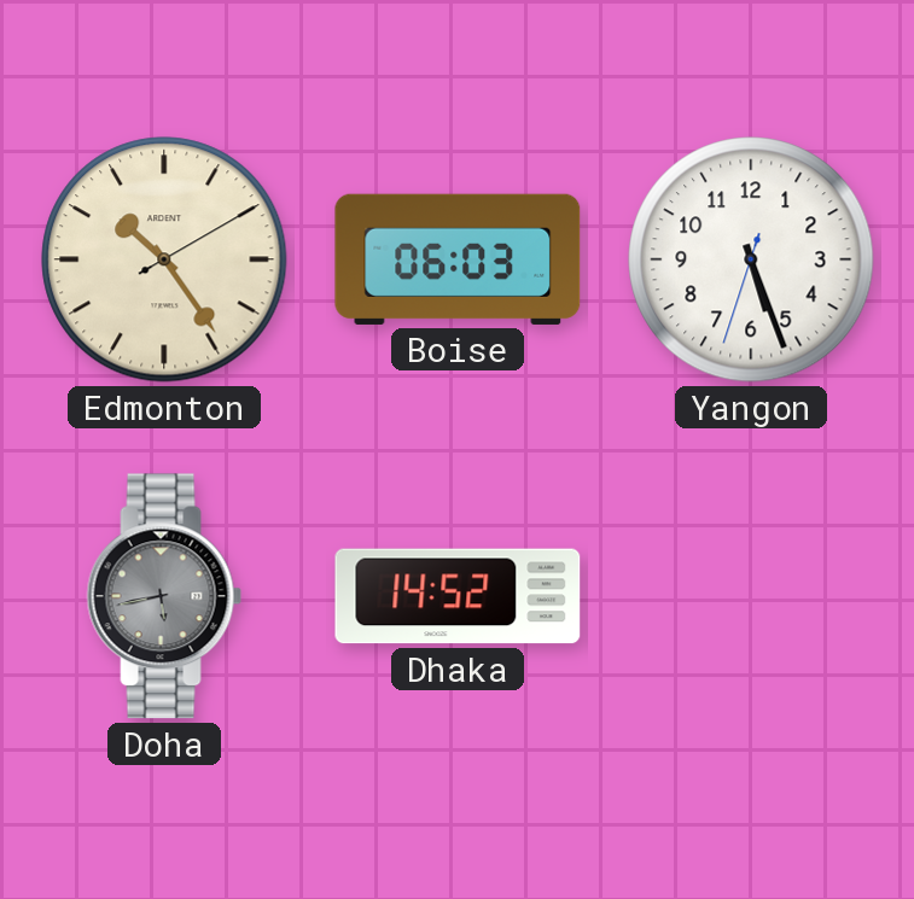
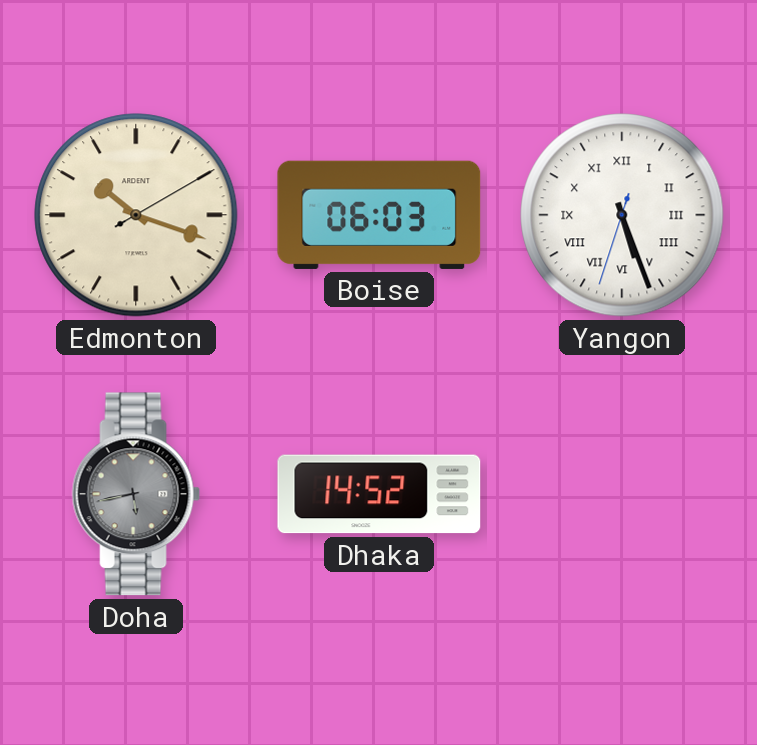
Edmonton: 10:24 -> 10:18
Yangon numerals: Arabic -> Roman
